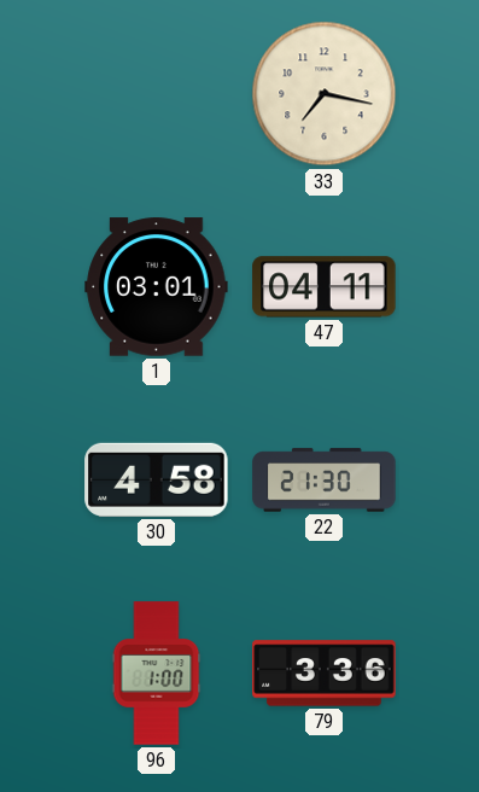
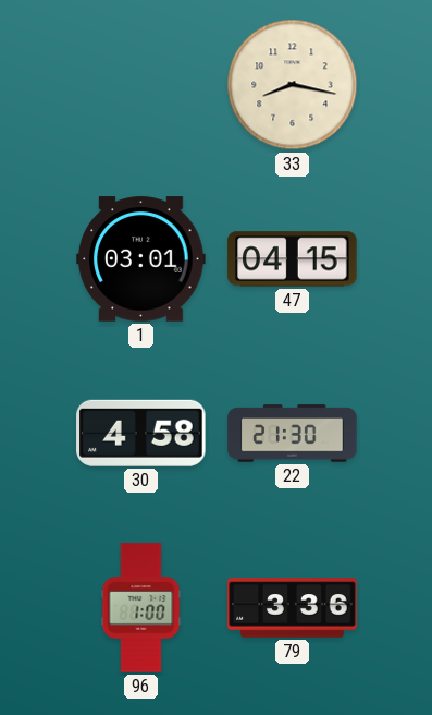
33: 7:17 -> 8:17
47: 04:11 -> 04:15
